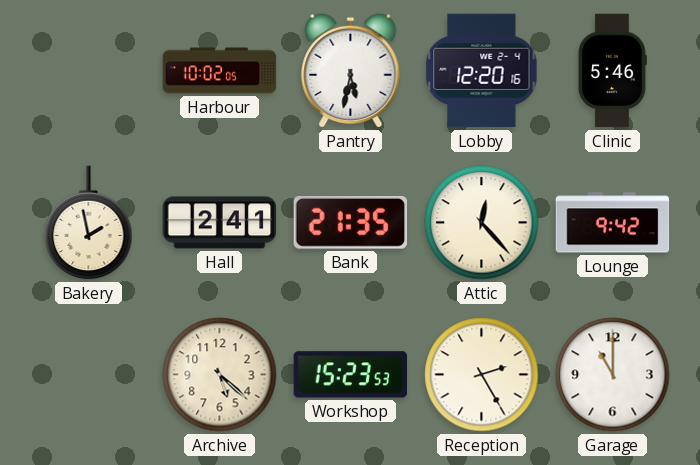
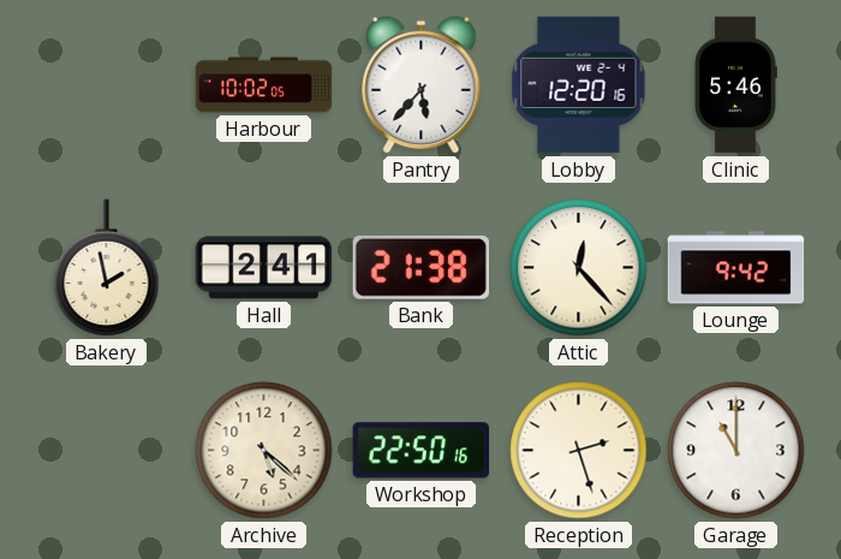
Pantry: 5:32 -> 5:37
Bank: 21:35 -> 21:38
Workshop: 15:23 -> 22:50
Reception: 2:25 -> 2:27
